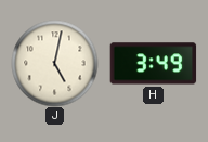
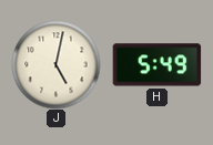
H: 3:49 -> 5:49
